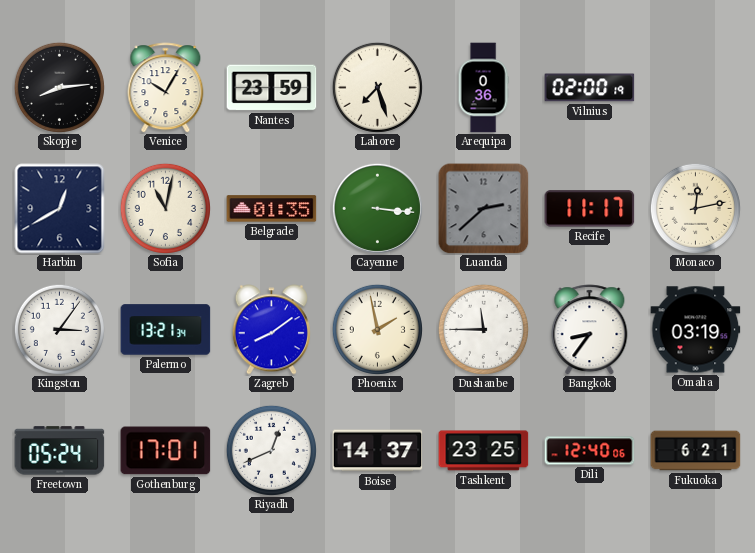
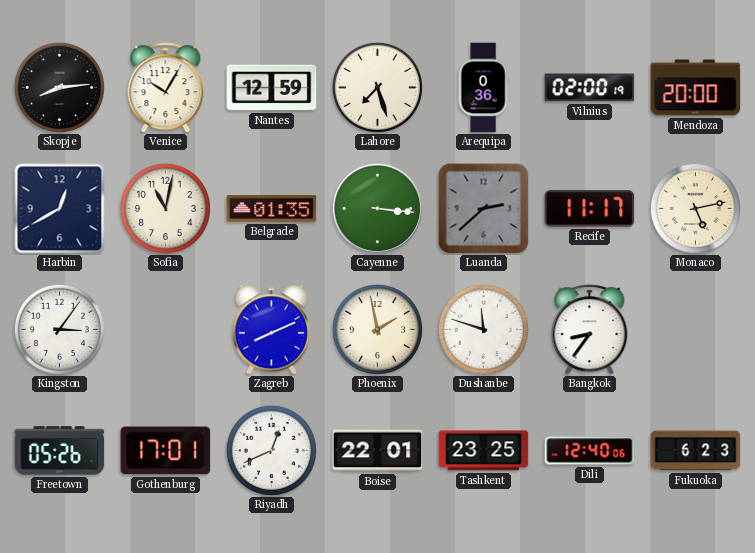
Nantes: 23:59 -> 12:59
Mendoza: none -> 20:00
Monaco: 12:13 -> 5:13
Palermo: 13:21 -> none
Zagreb: 8:09 -> 8:11
Dushanbe: 11:45 -> 11:48
Omaha: 03:19 -> none
Freetown: 05:24 -> 05:26
Boise: 14:37 -> 22:01
Fukuoka: 6:21 -> 6:23
